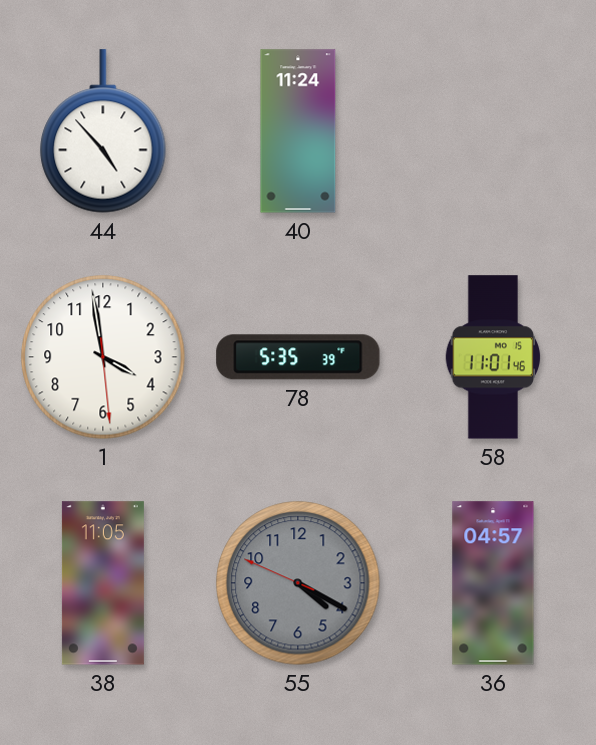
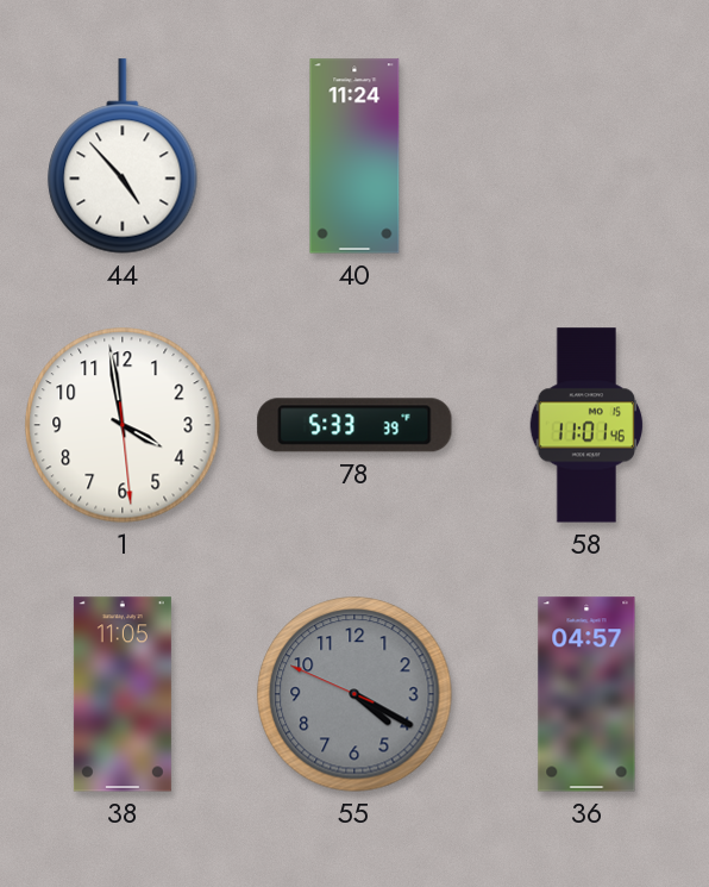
78: 5:35 -> 5:33
